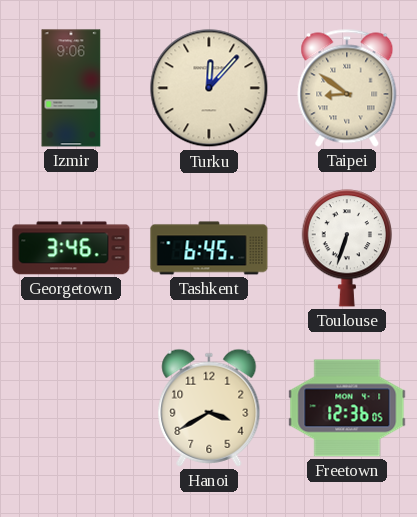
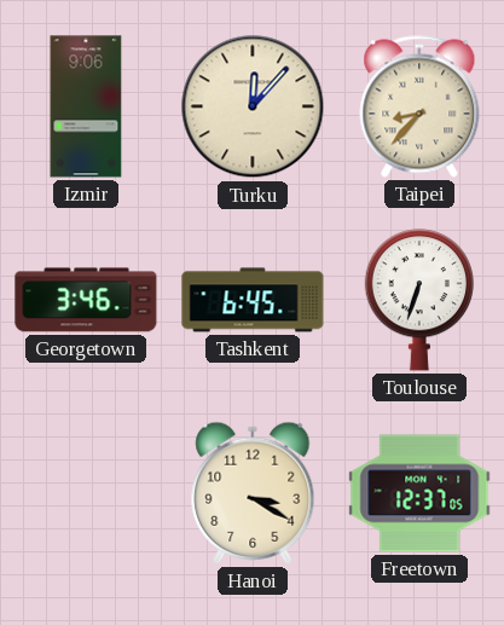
Taipei: 8:51 -> 8:37
Hanoi: 3:40 -> 3:20
Freetown: 12:36 -> 12:37
